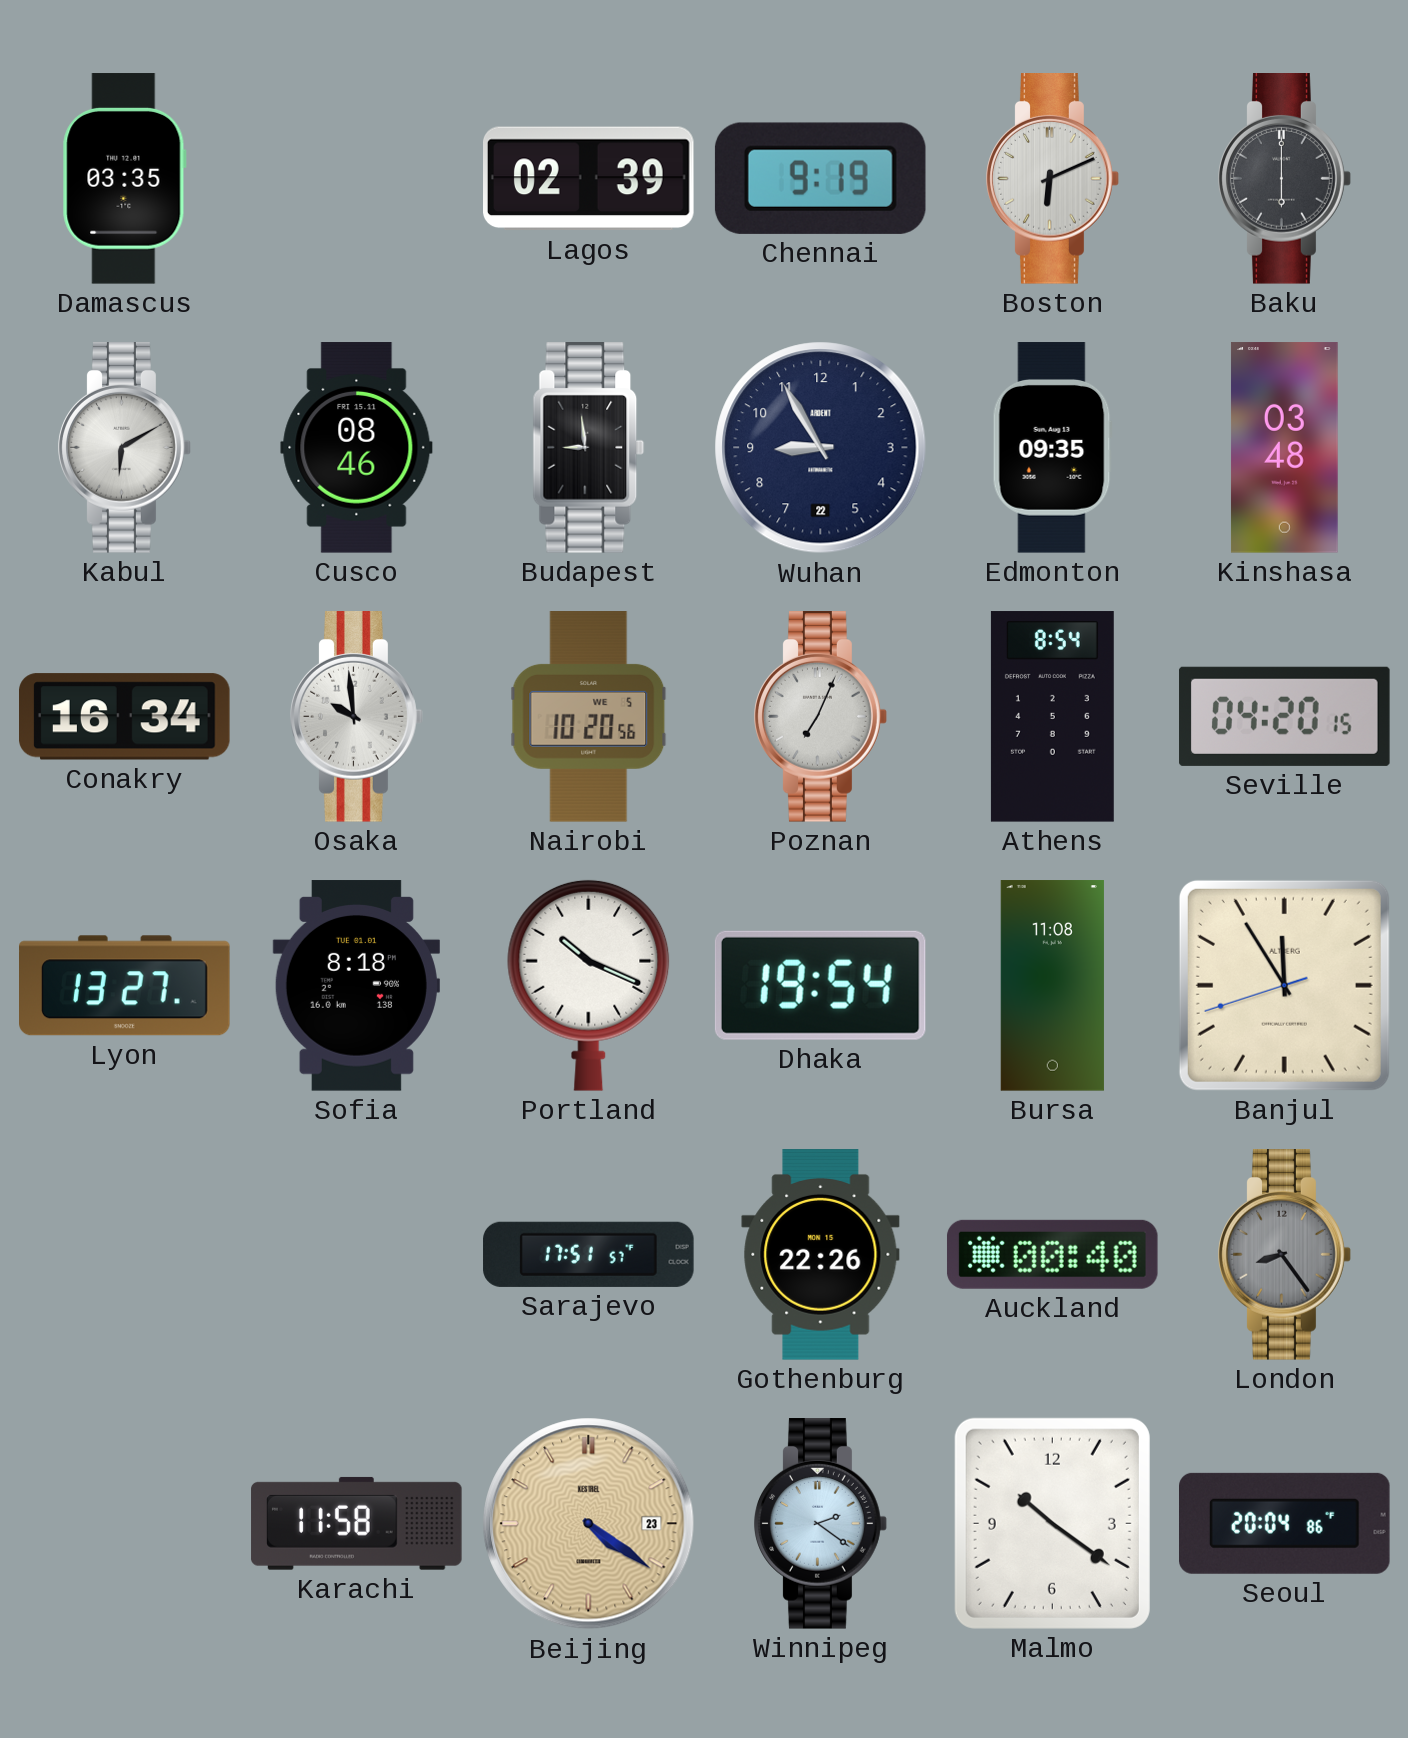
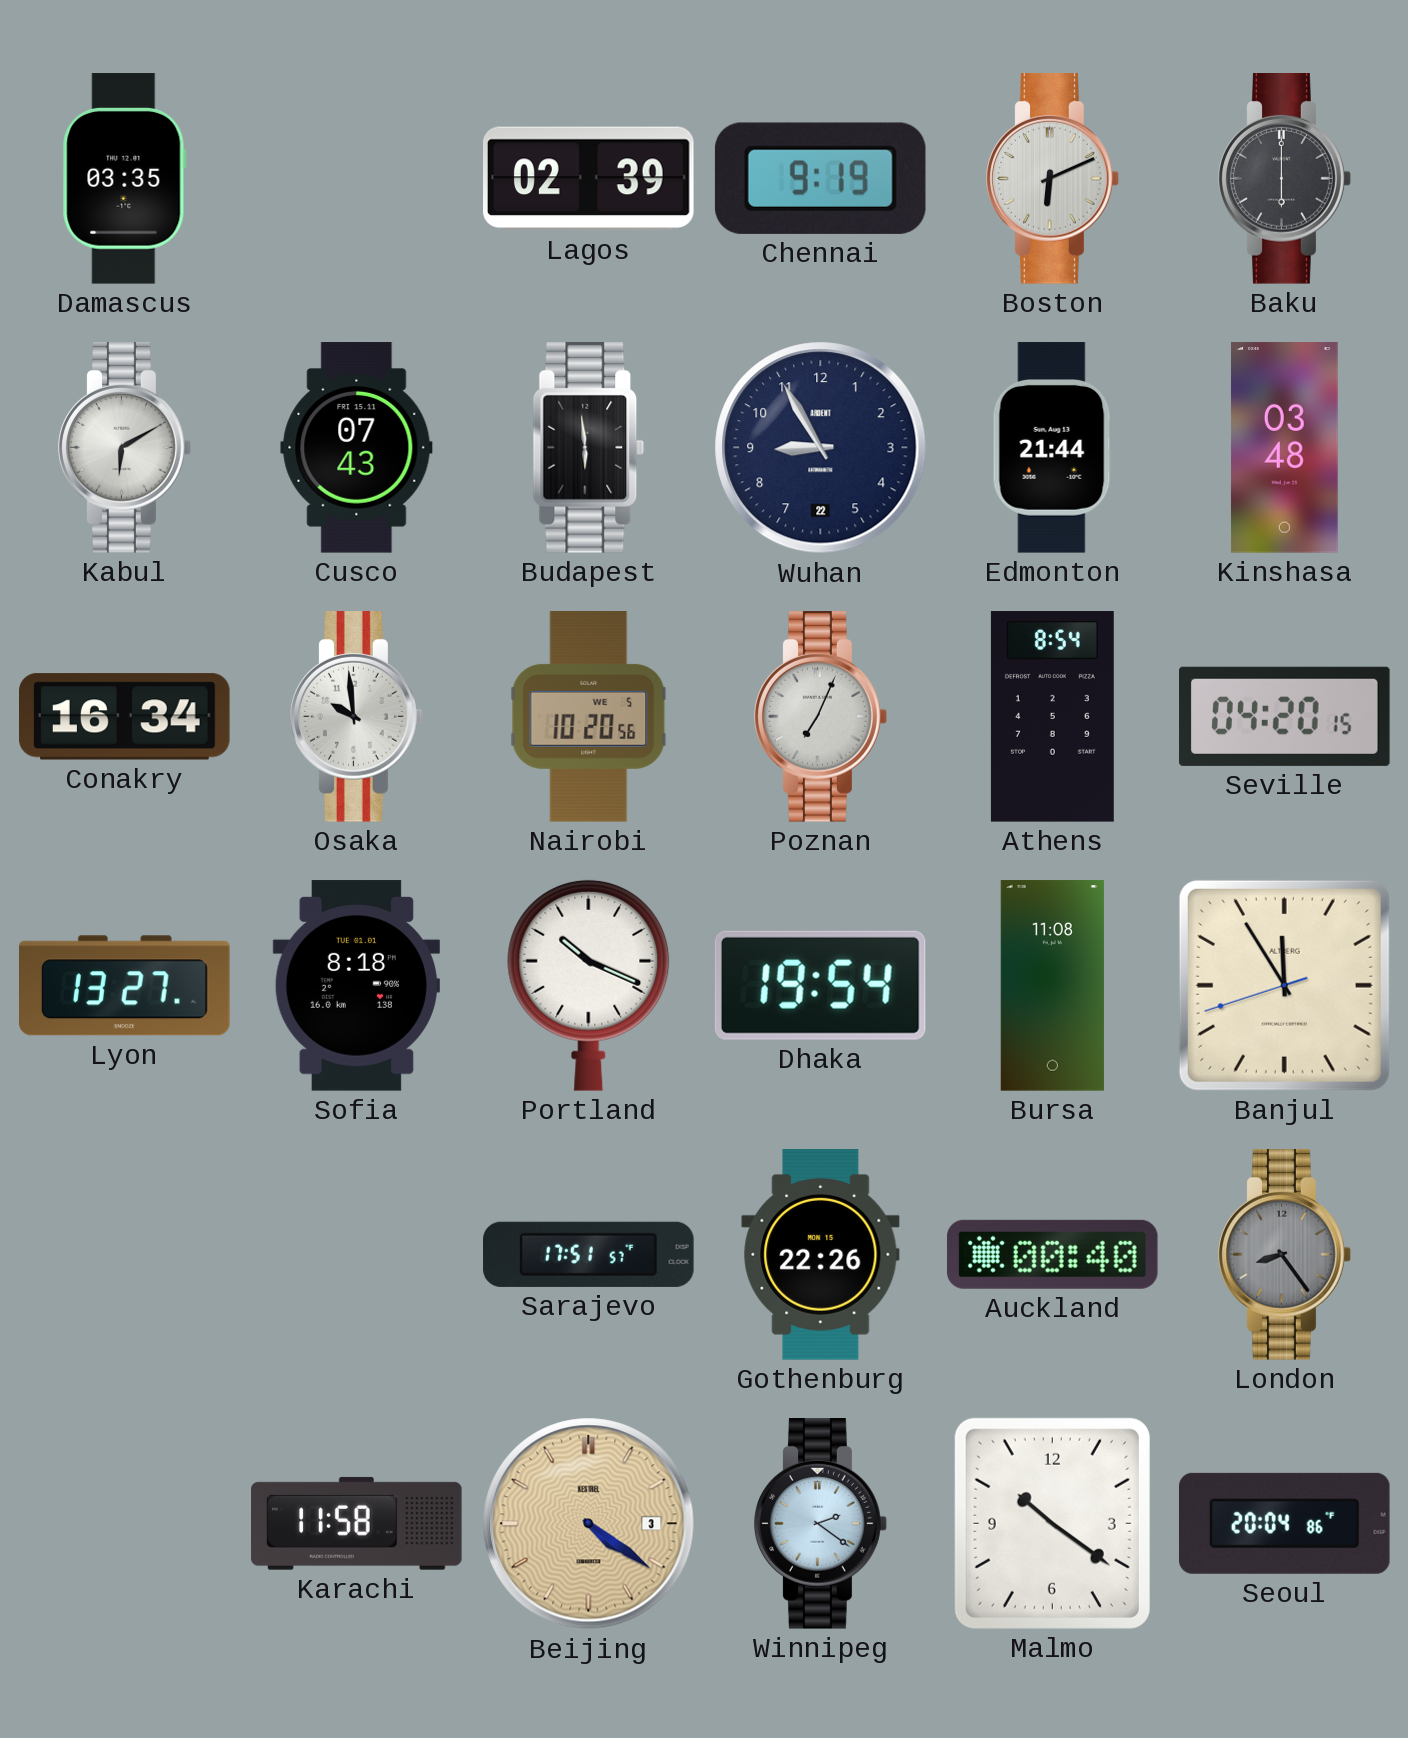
Cusco: 08:46 -> 07:43
Budapest: 8:59 -> 5:59
Edmonton: 09:35 -> 21:44
Beijing date: 23 -> 3
